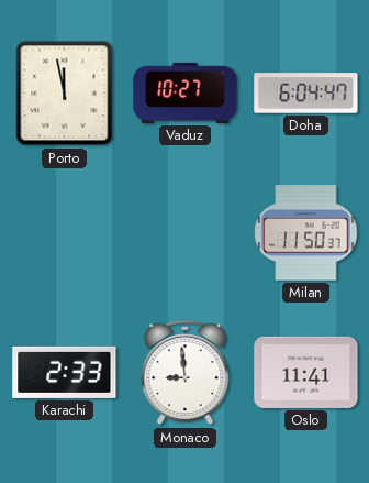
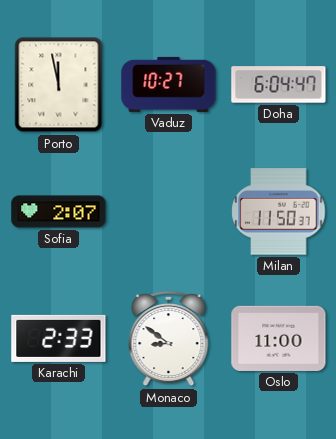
Sofia: none -> 2:07
Monaco: 8:59 -> 8:51
Oslo: 11:41 -> 11:00
